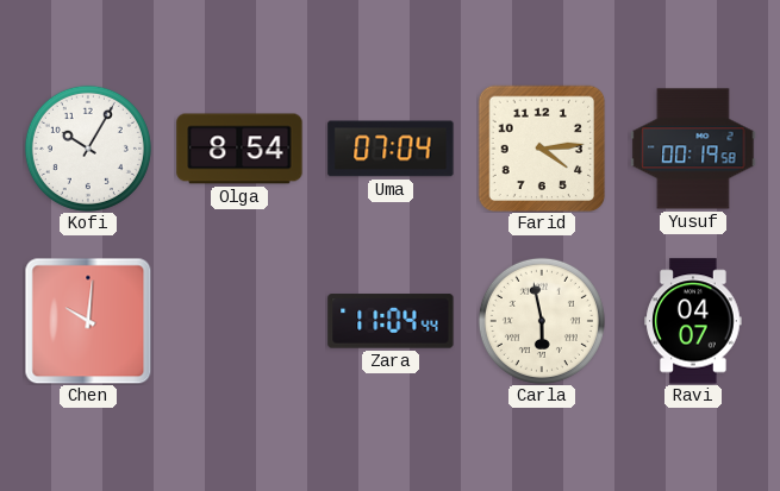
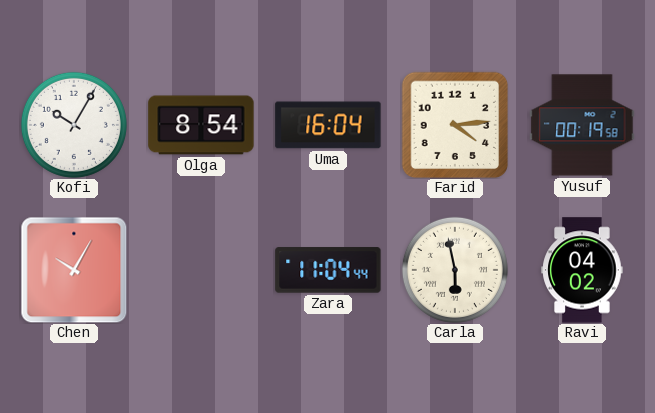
Uma: 07:04 -> 16:04
Chen: 10:01 -> 10:05
Ravi: 04:07 -> 04:02
